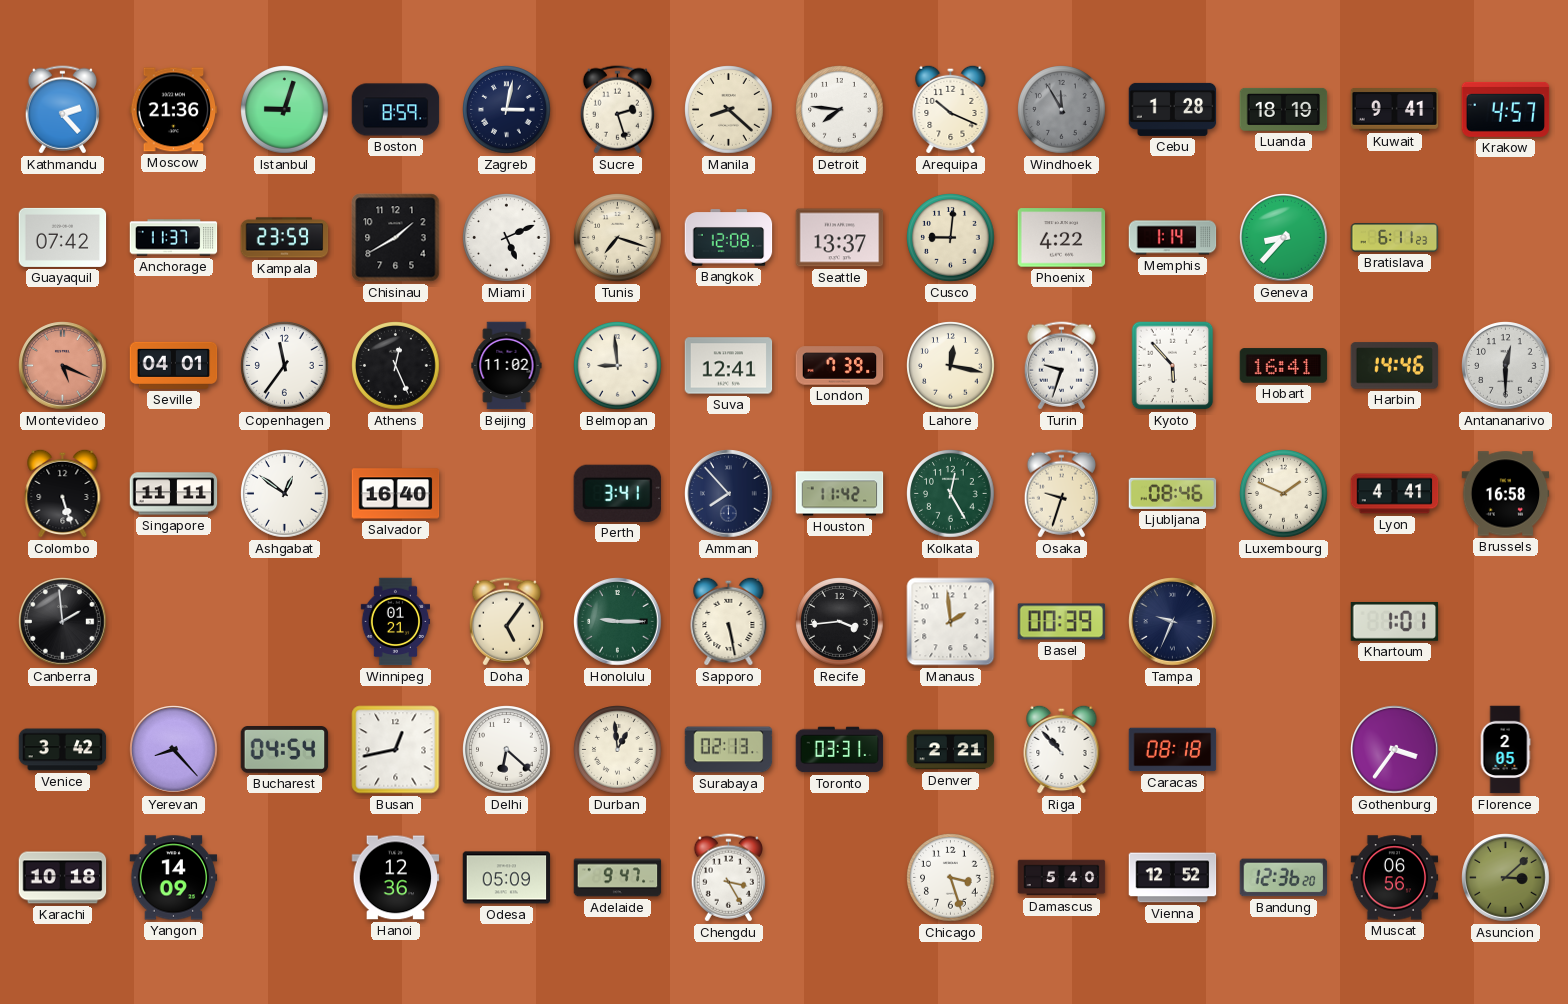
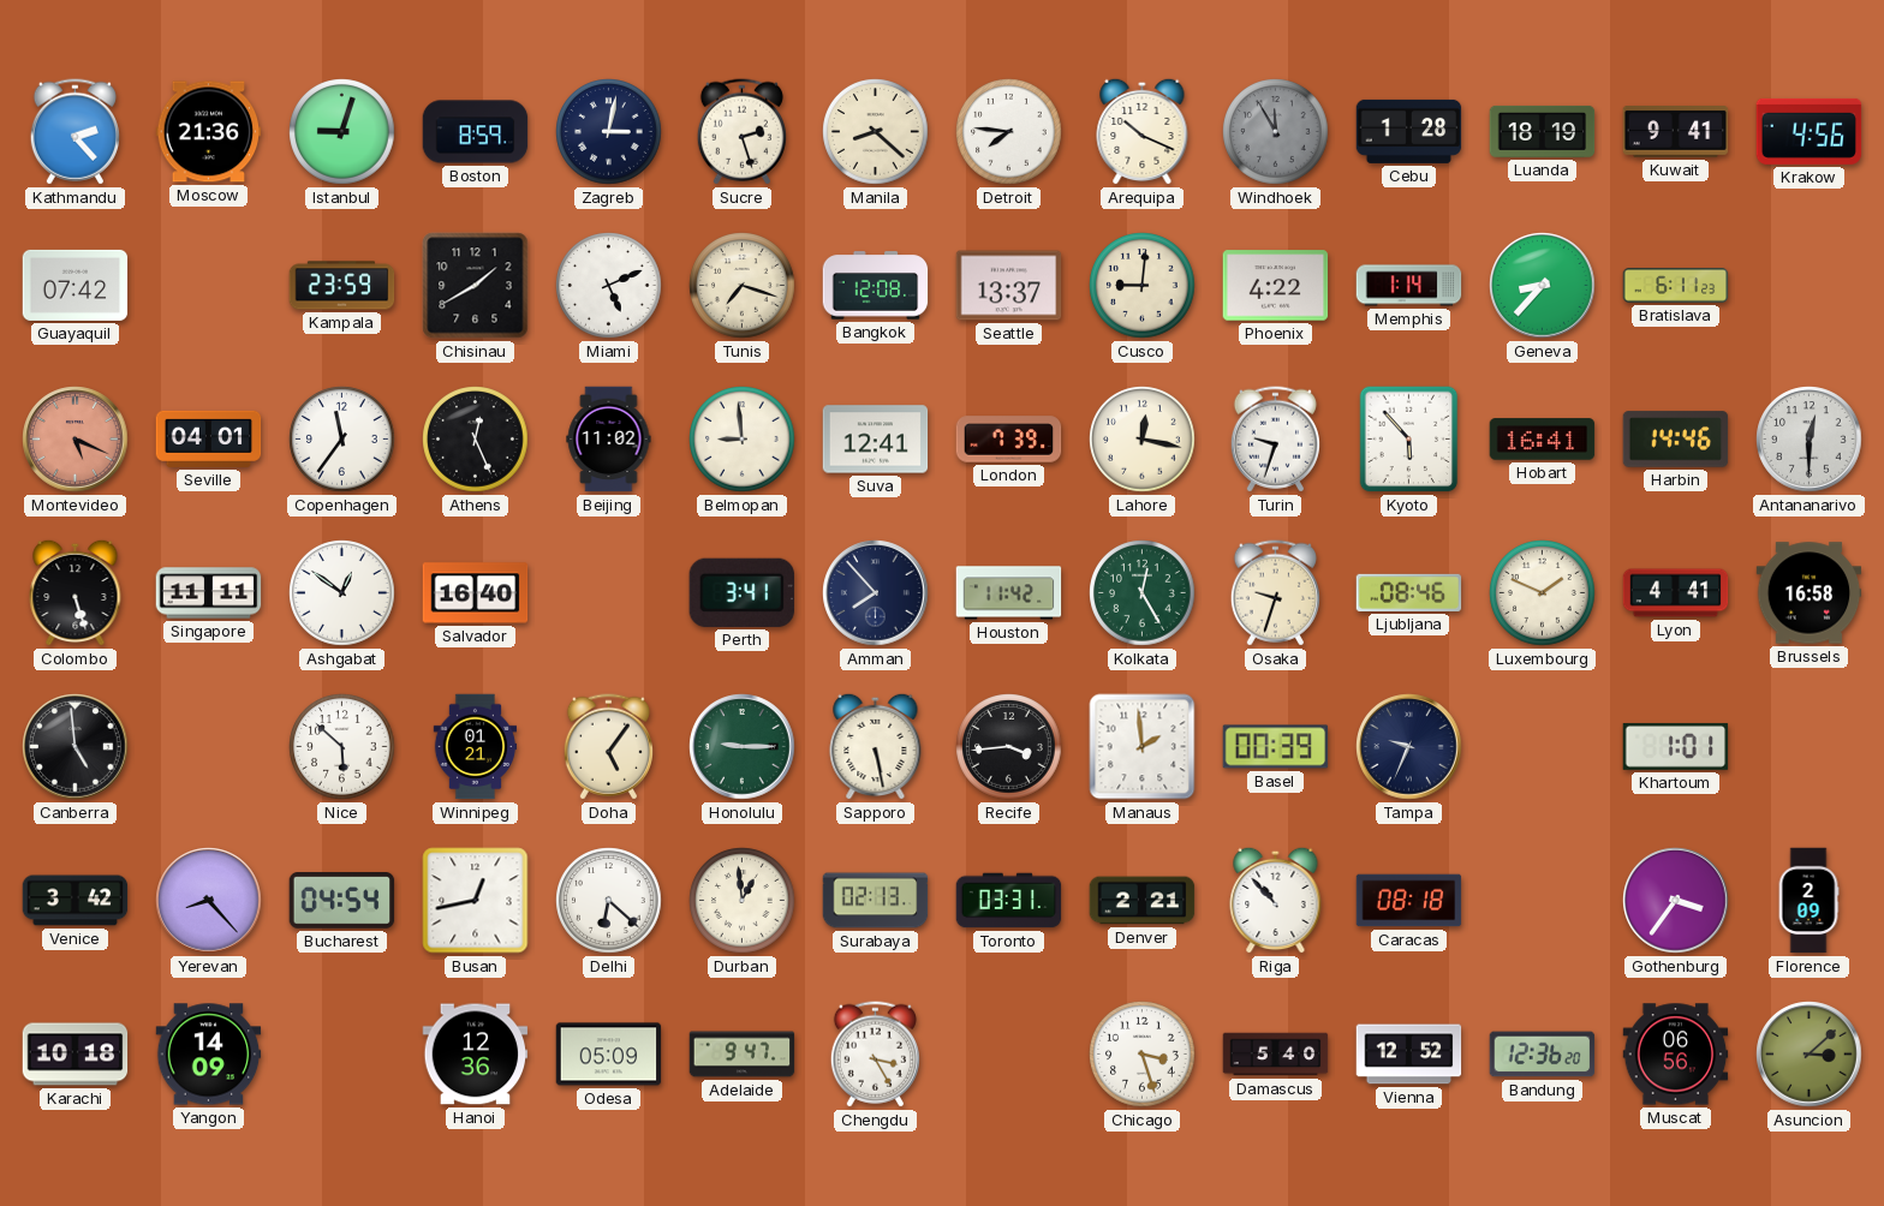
Krakow: 4:57 -> 4:56
Anchorage: 11:37 -> none
Canberra: 1:59 -> 4:59
Nice: none -> 5:52
Florence: 2:05 -> 2:09
